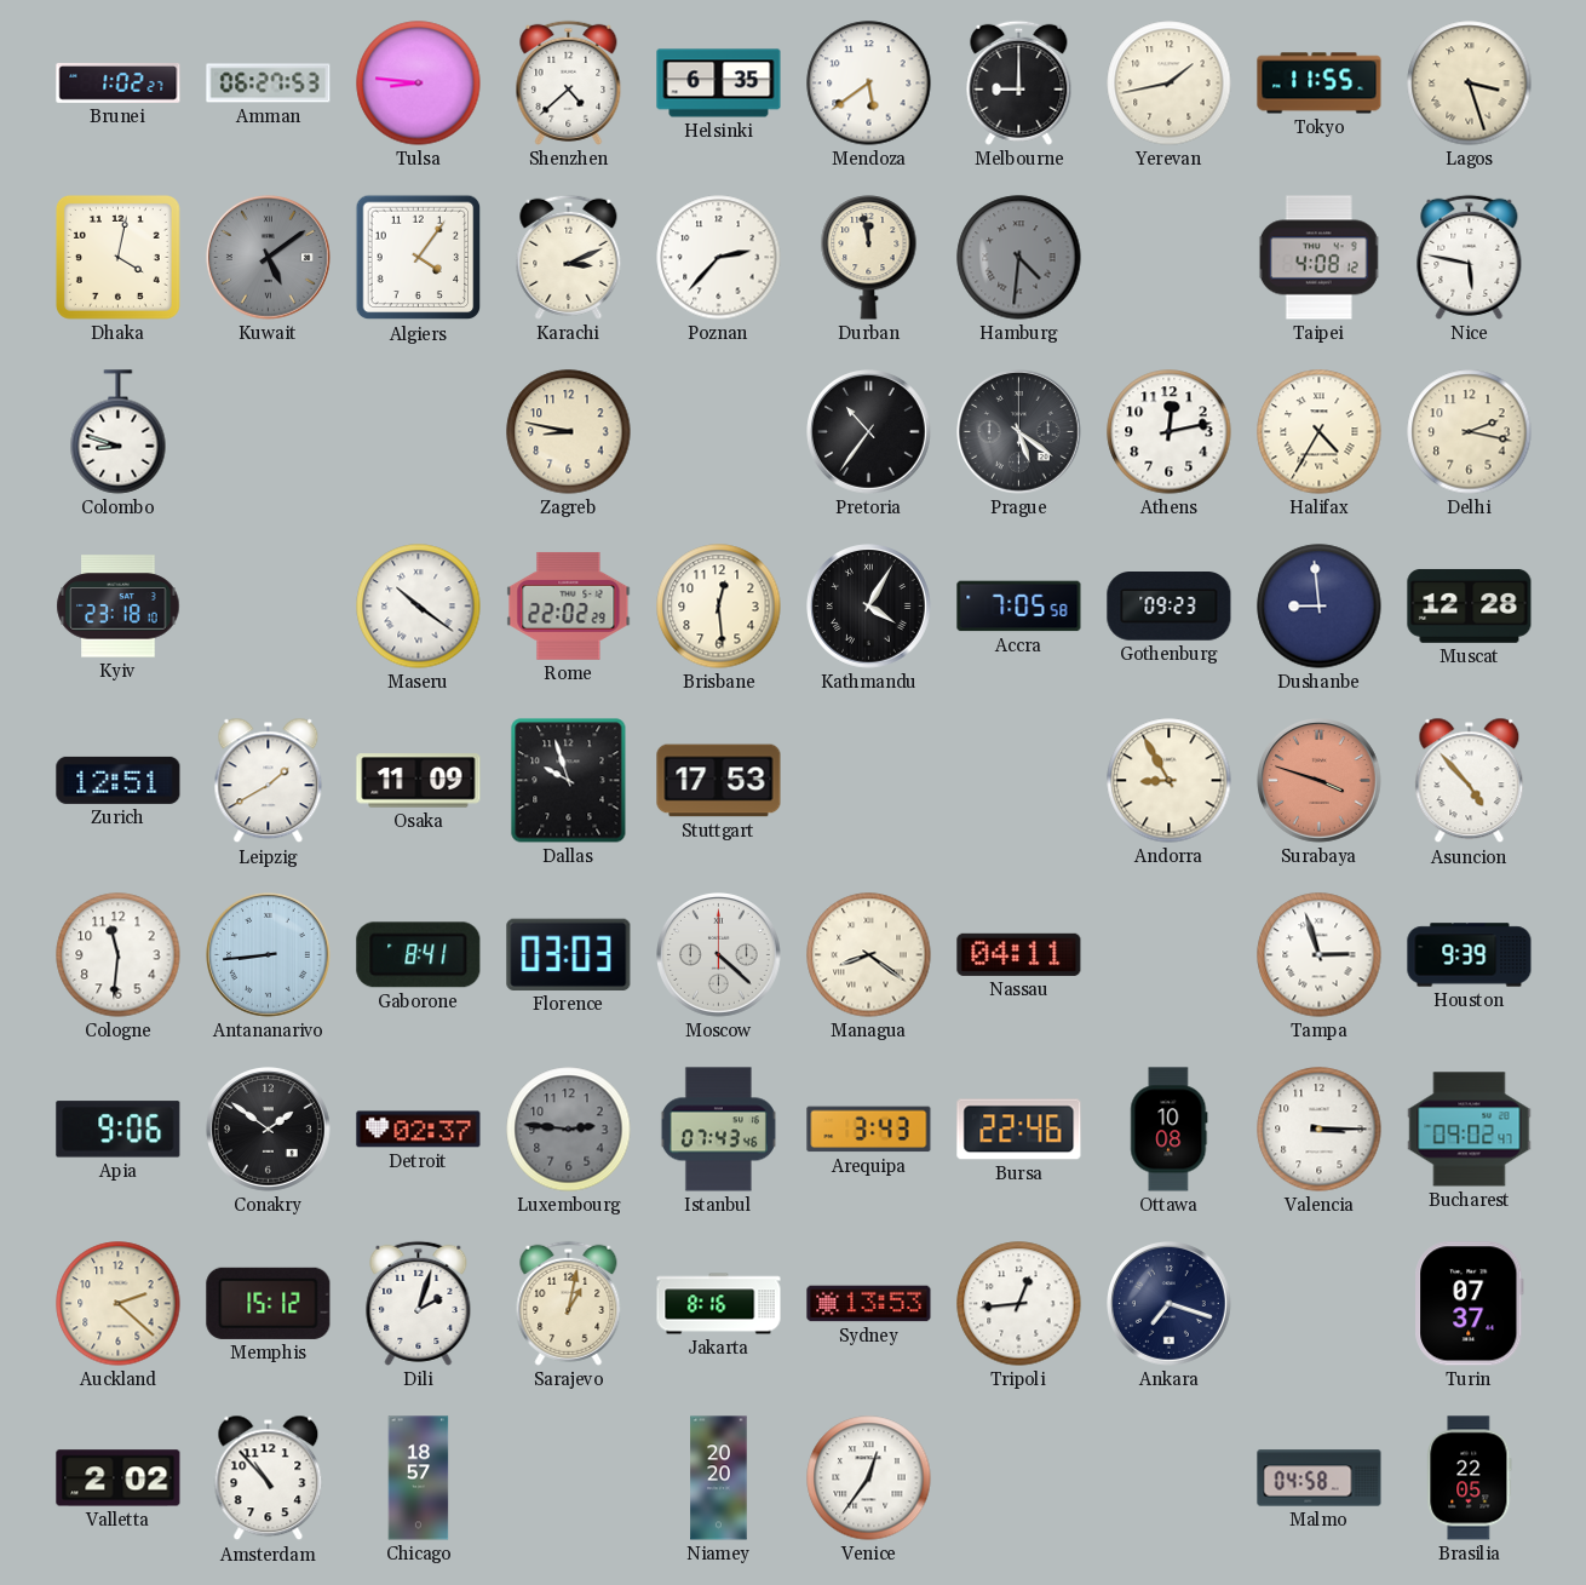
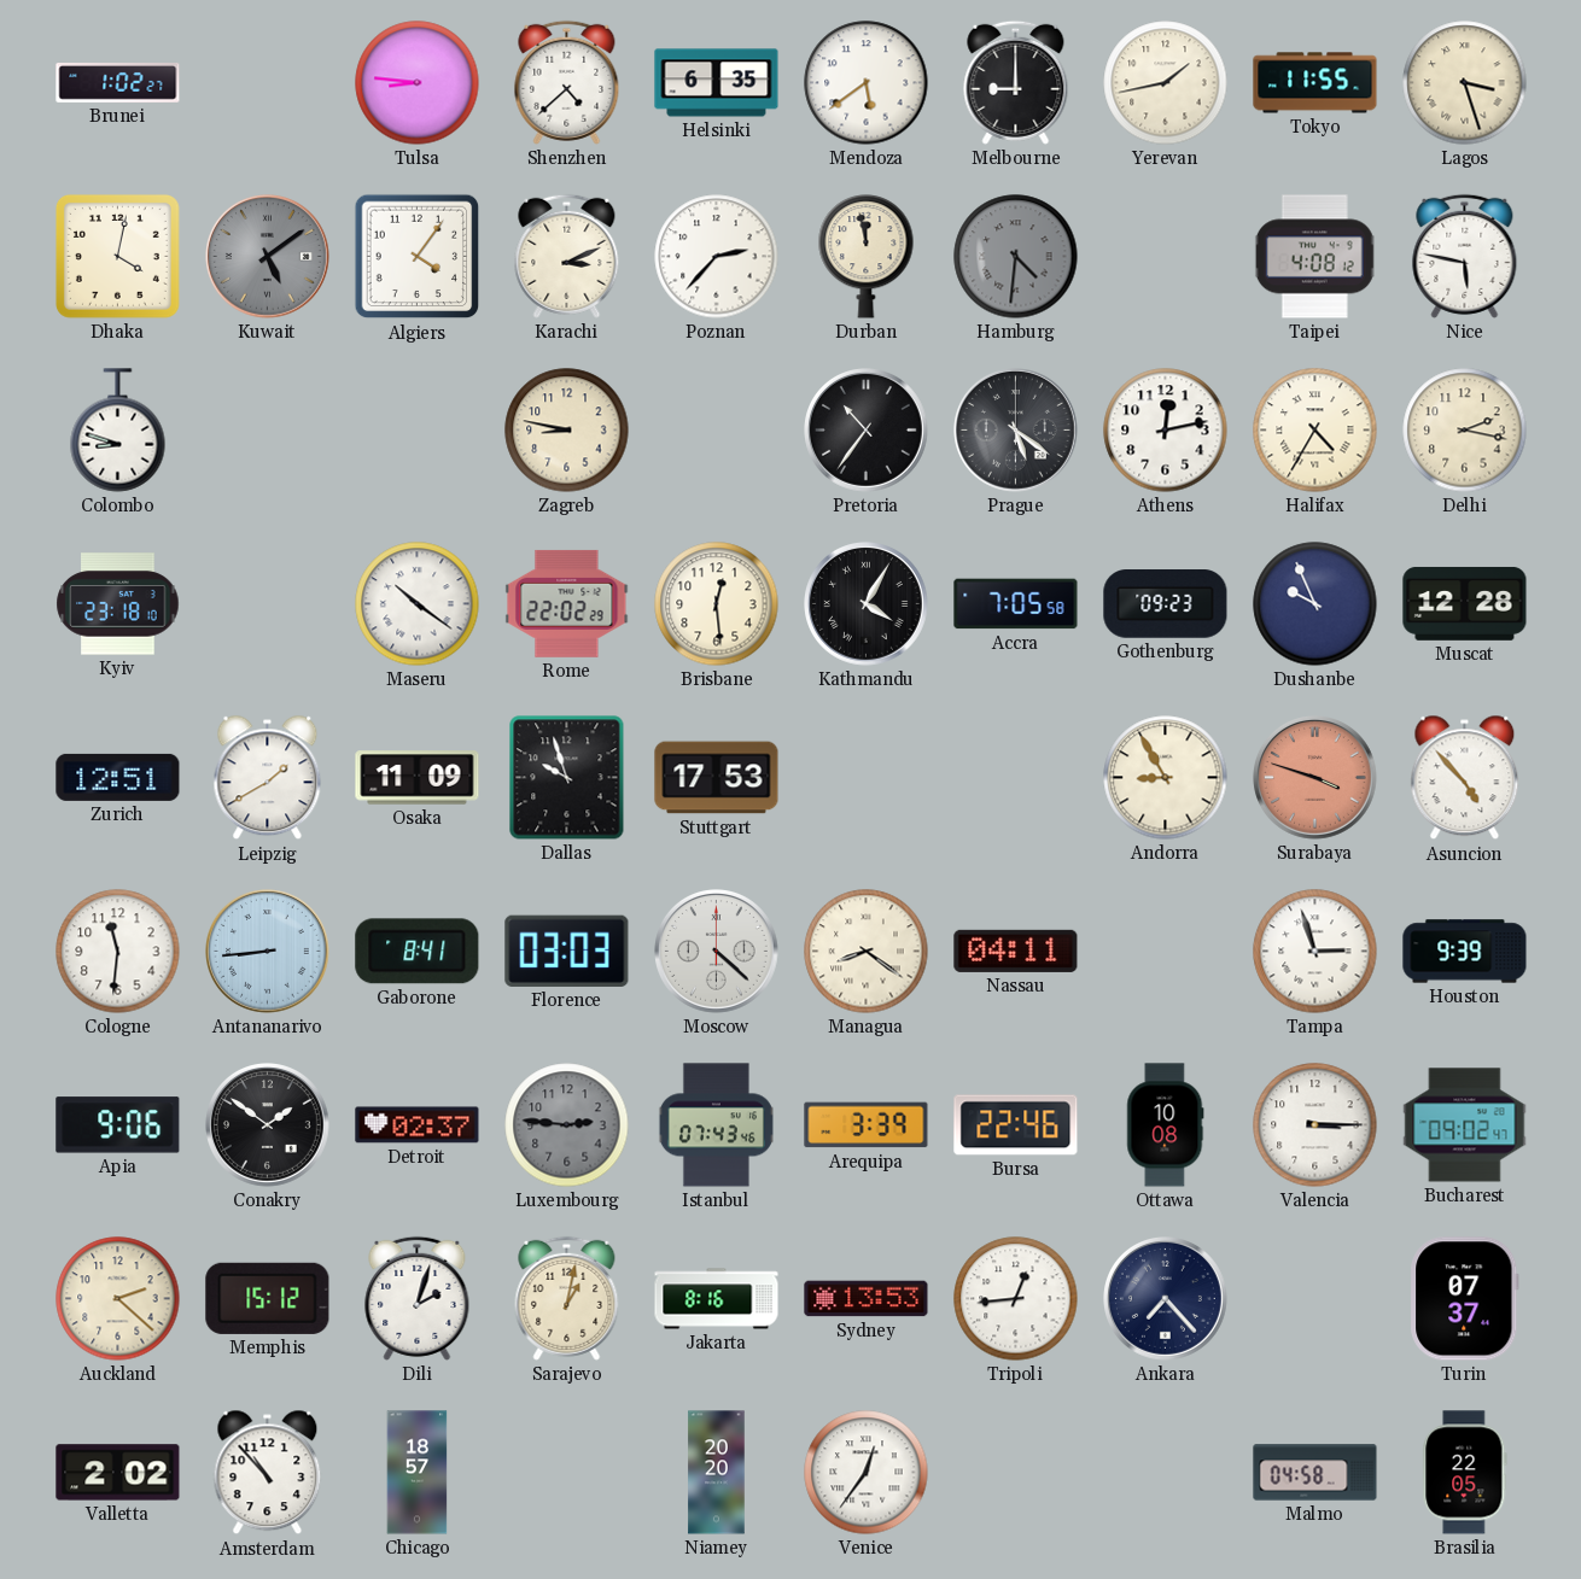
Amman: 06:27 -> none
Dushanbe: 8:59 -> 9:56
Arequipa: 3:43 -> 3:39
Ankara: 7:18 -> 7:23
